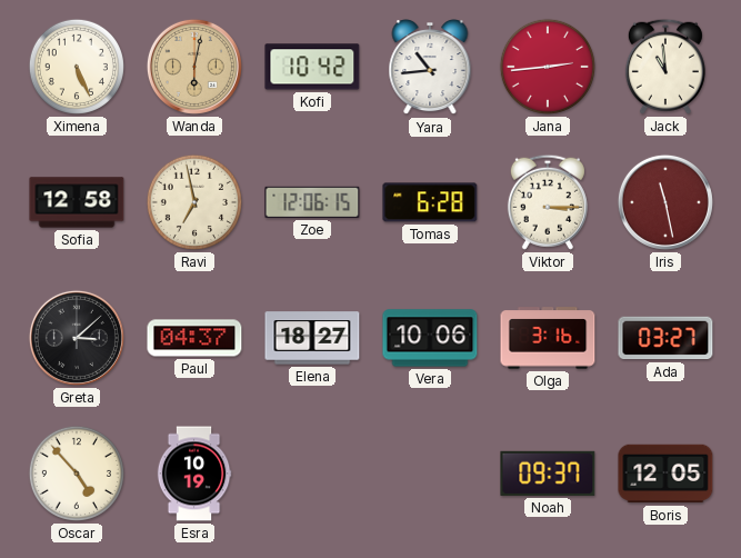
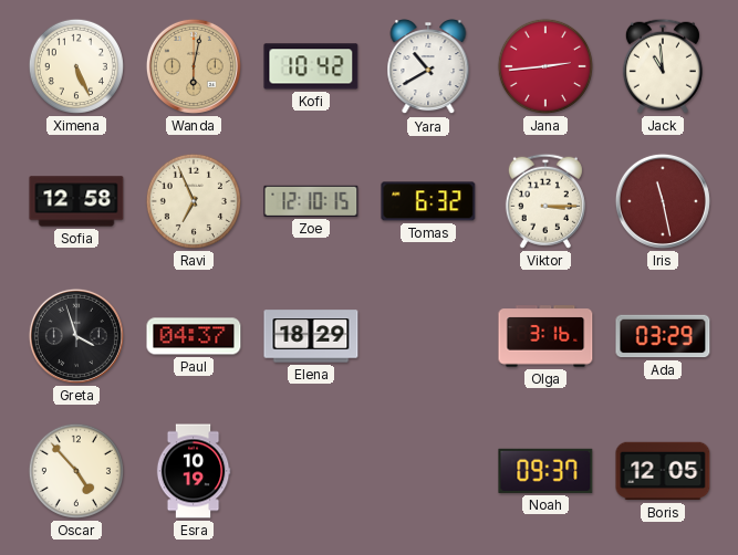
Yara: 10:44 -> 10:40
Ravi: 6:58 -> 6:56
Zoe: 12:06 -> 12:10
Tomas: 6:28 -> 6:32
Greta: 3:08 -> 3:57
Elena: 18:27 -> 18:29
Vera: 10:06 -> none
Ada: 03:27 -> 03:29
